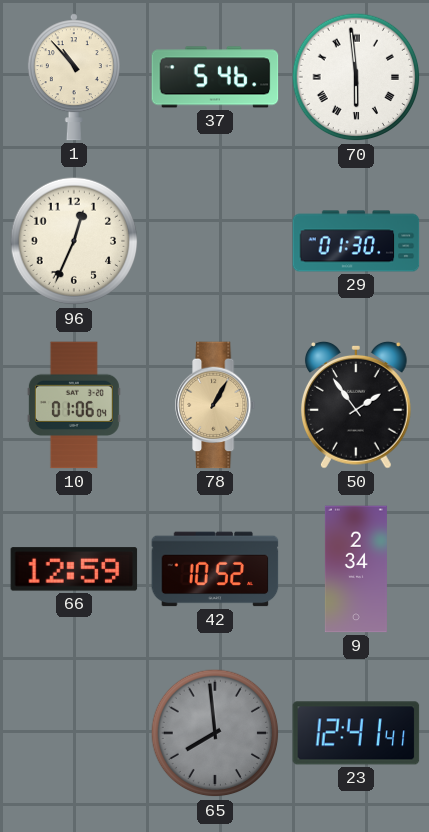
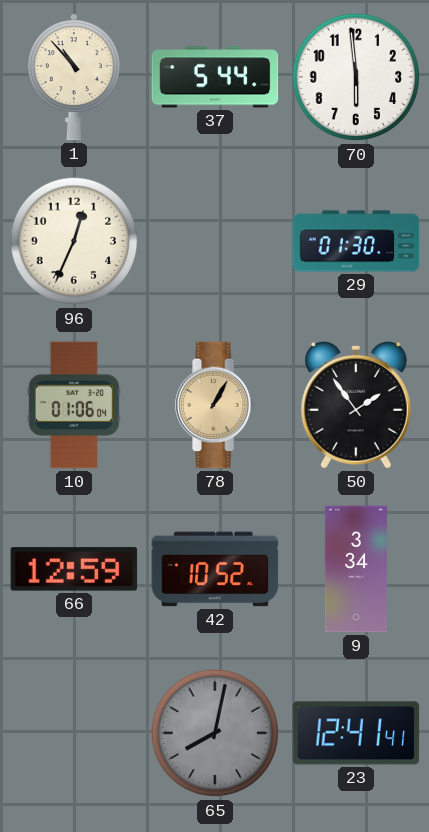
37: 5:46 -> 5:44
70 numerals: Roman -> Arabic
9: 2:34 -> 3:34
65: 7:59 -> 8:02
